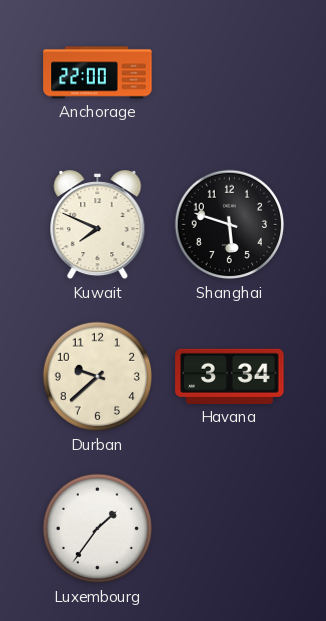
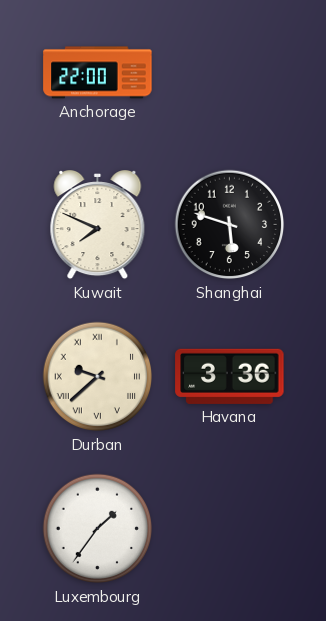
Durban numerals: Arabic -> Roman
Havana: 3:34 -> 3:36
